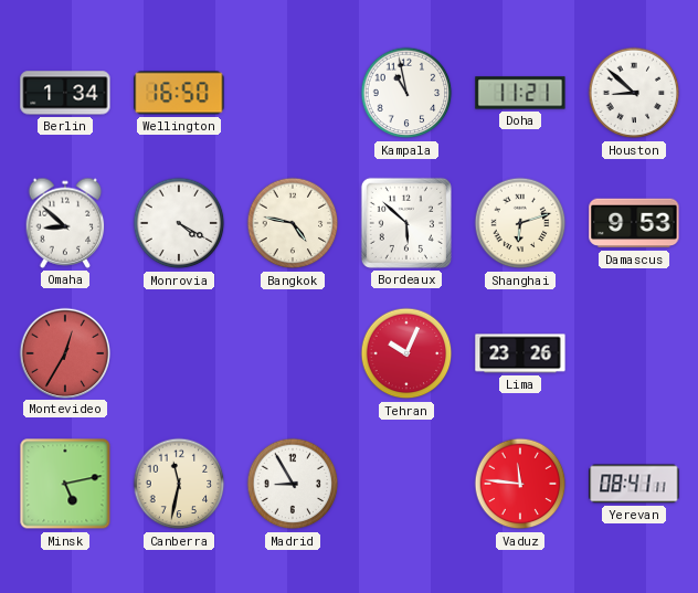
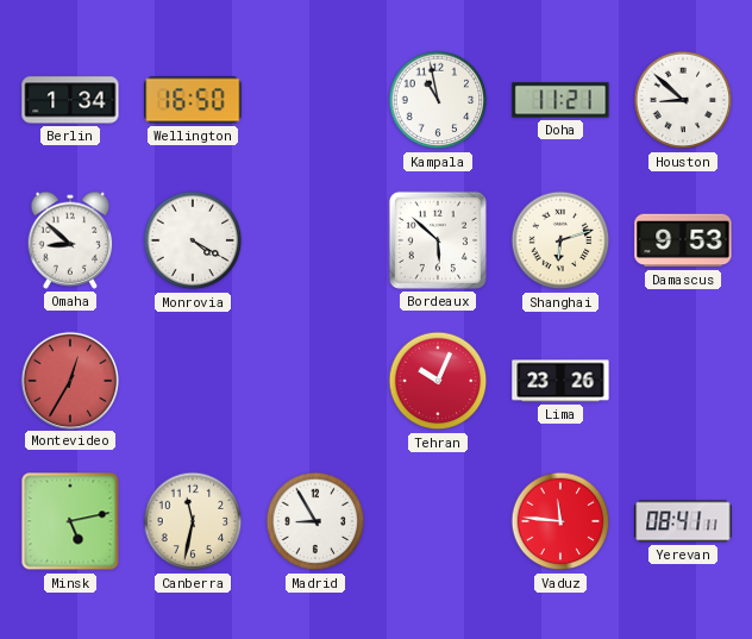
Bangkok: 4:47 -> none
